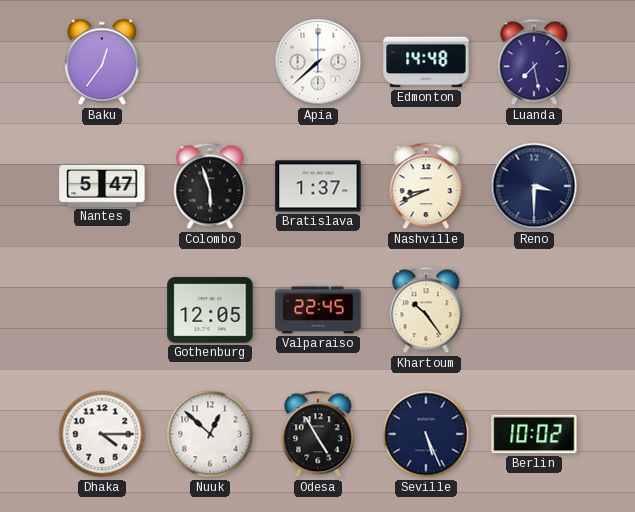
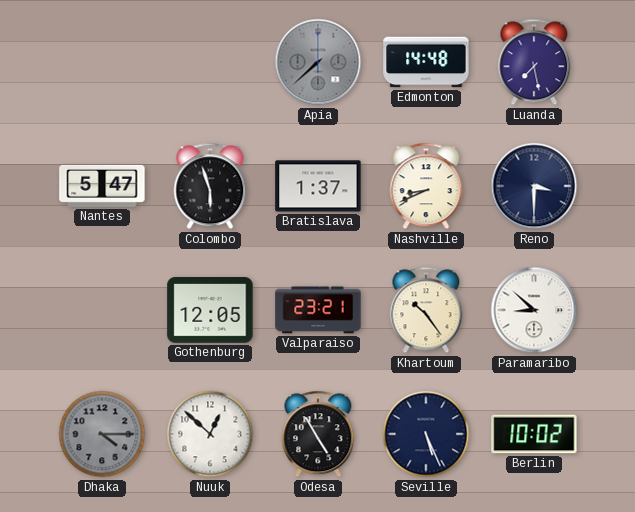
Baku: 12:36 -> none
Apia dial: white -> grey
Valparaiso: 22:45 -> 23:21
Paramaribo: none -> 8:52
Dhaka dial: white -> grey
